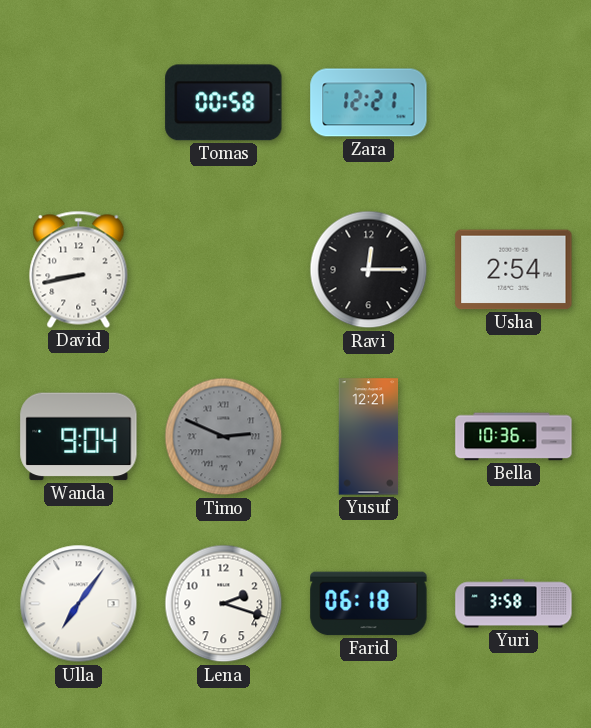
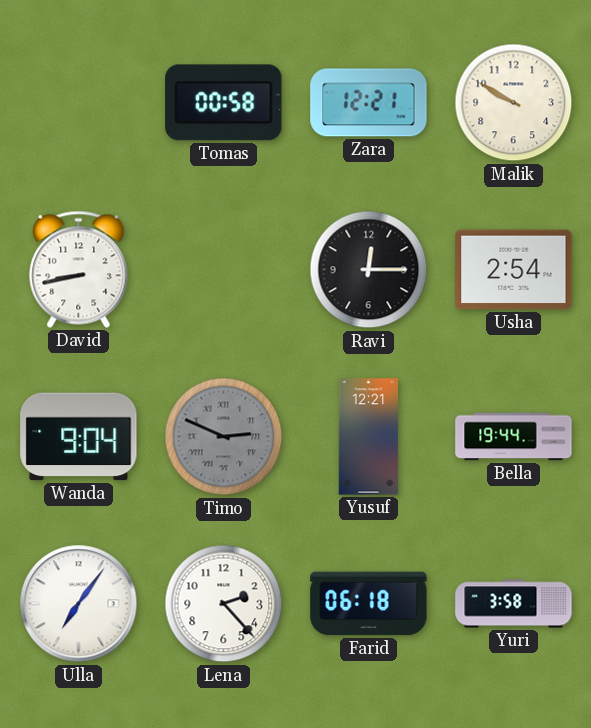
Malik: none -> 9:50
Bella: 10:36 -> 19:44
Lena: 2:18 -> 2:23
